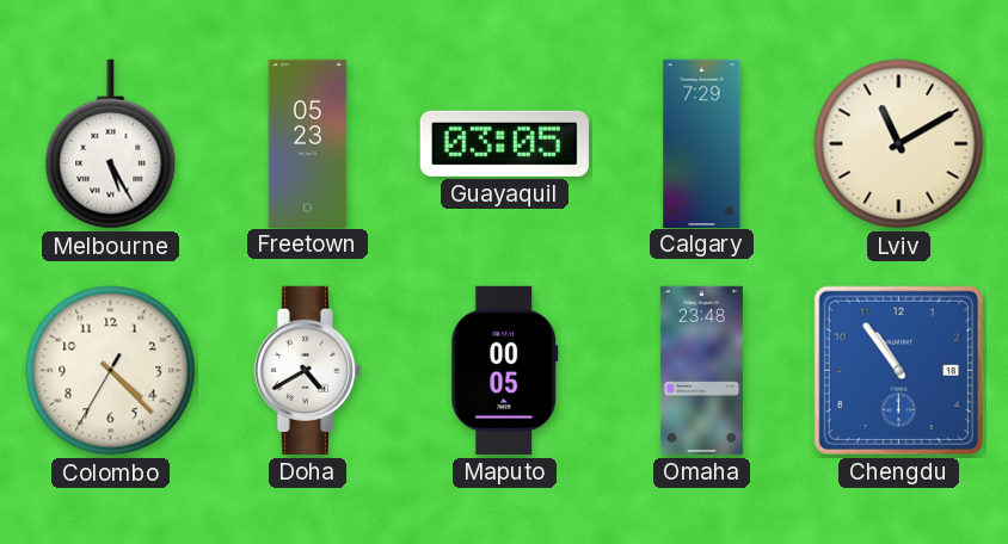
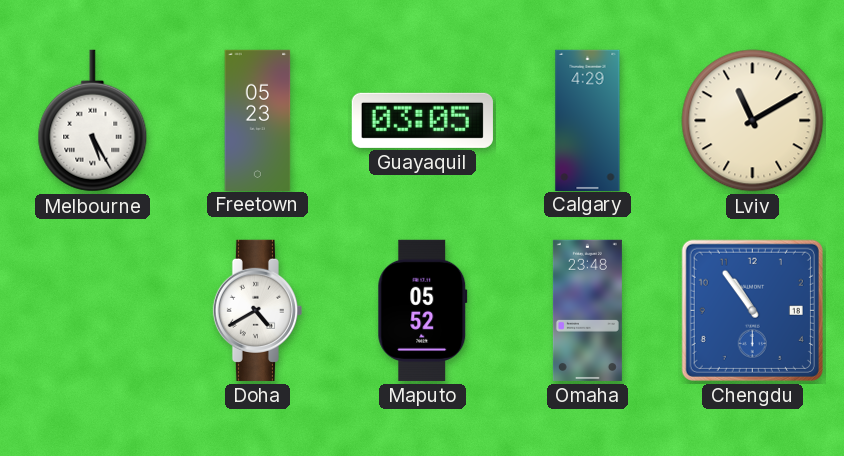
Calgary: 7:29 -> 4:29
Colombo: 4:22 -> none
Maputo: 00:05 -> 05:52
